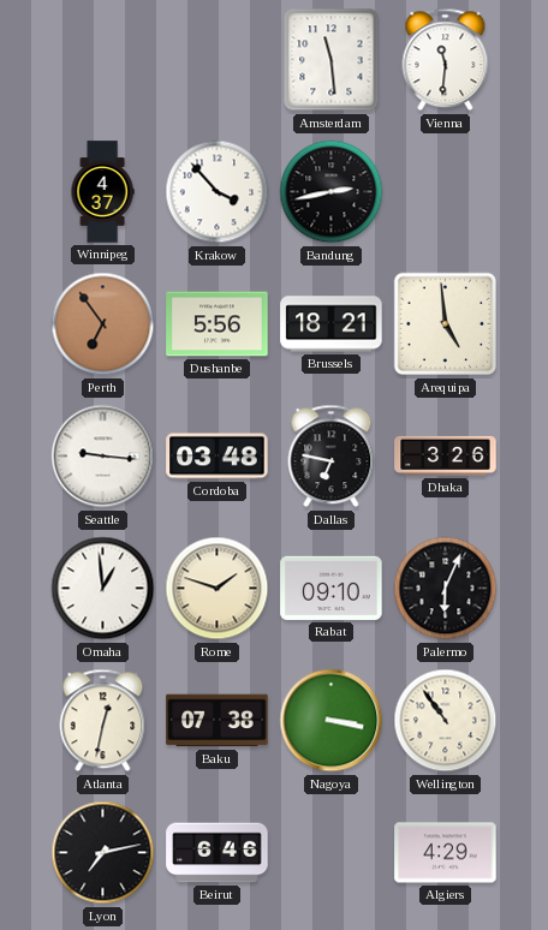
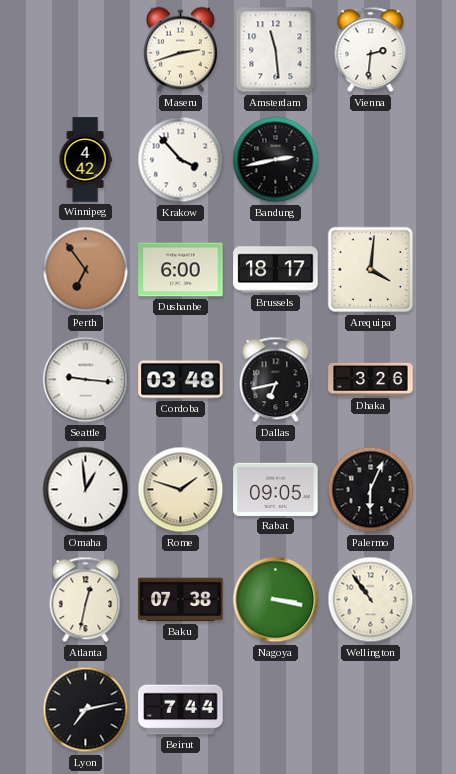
Maseru: none -> 2:42
Vienna: 11:31 -> 2:31
Winnipeg: 4:37 -> 4:42
Dushanbe: 5:56 -> 6:00
Brussels: 18:21 -> 18:17
Arequipa: 4:59 -> 4:01
Dallas: 6:47 -> 6:43
Rabat: 09:10 -> 09:05
Beirut: 6:46 -> 7:44
Algiers: 4:29 -> none
